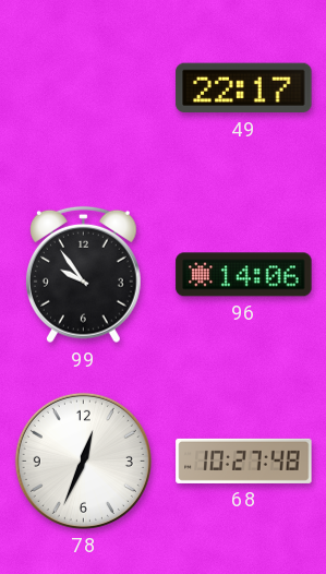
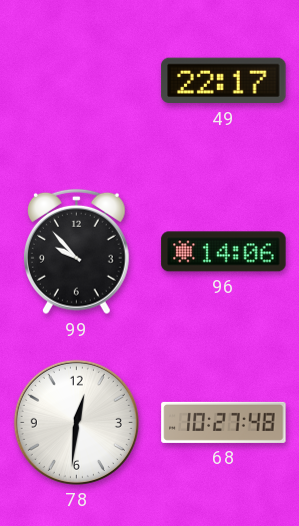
99: 9:54 -> 9:53
78: 12:34 -> 12:31
